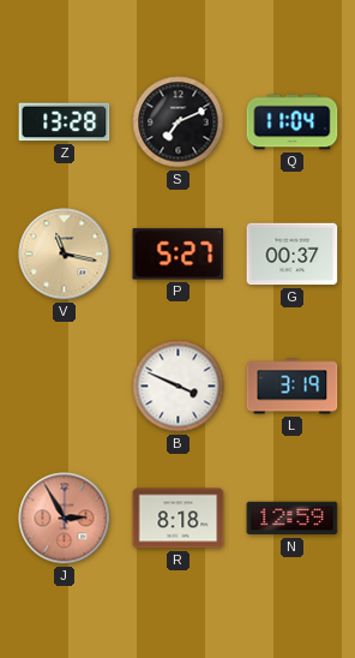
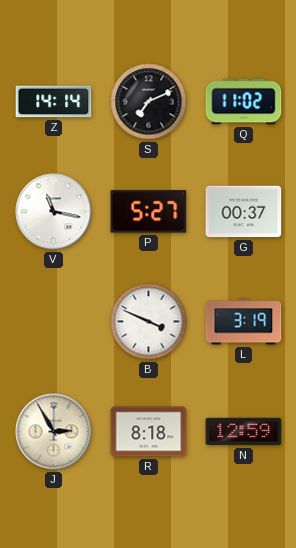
Z: 13:28 -> 14:14
Q: 11:04 -> 11:02
V dial: champagne -> white
J dial: salmon -> cream
